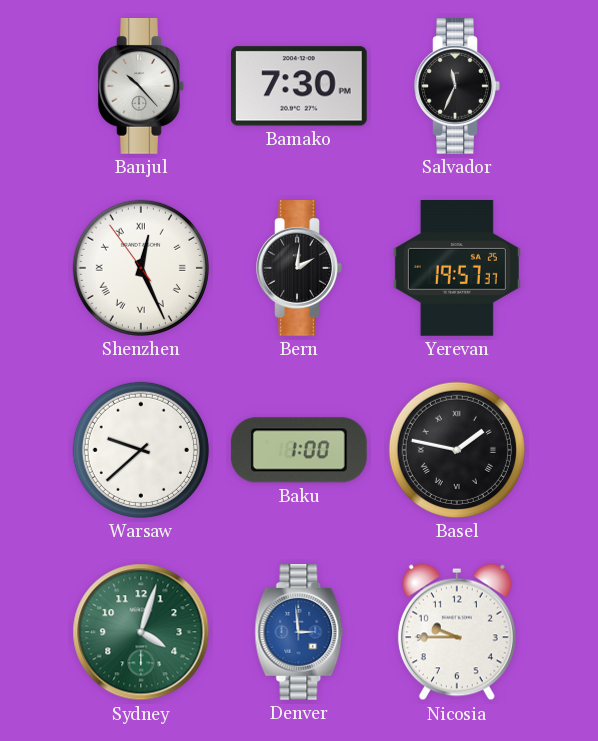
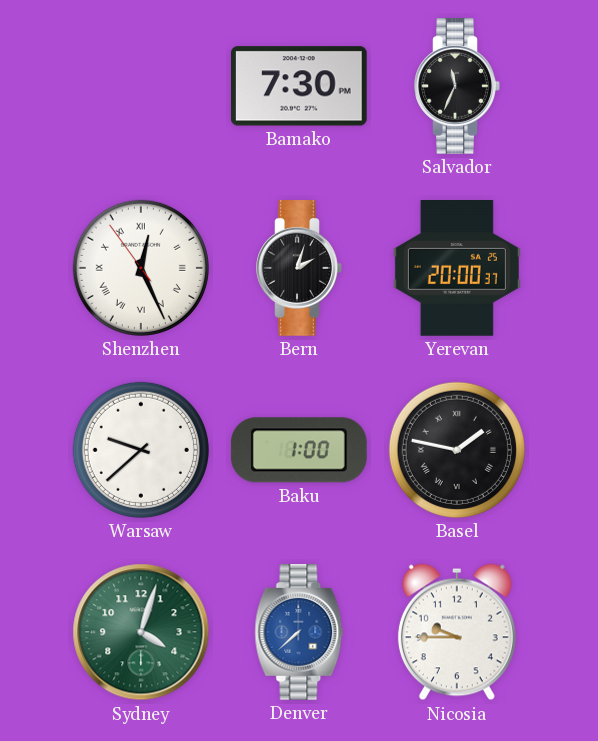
Banjul: 10:23 -> none
Bern: 2:01 -> 2:03
Yerevan: 19:57 -> 20:00
Denver: 2:59 -> 7:38
